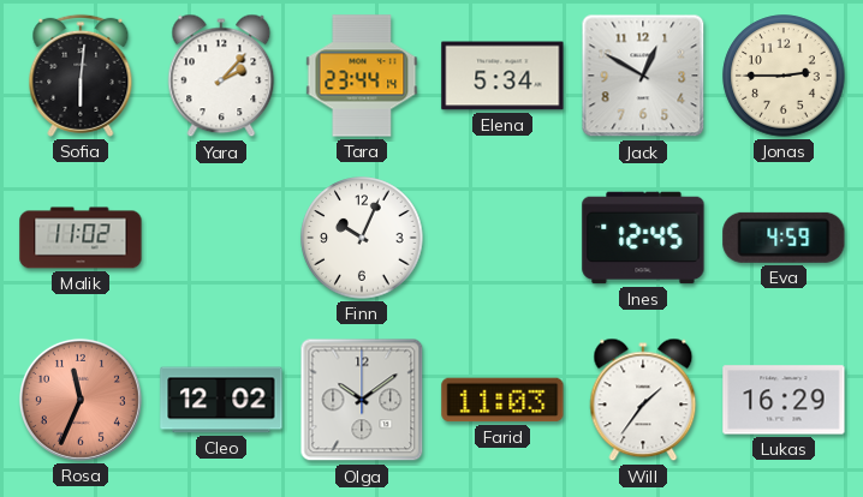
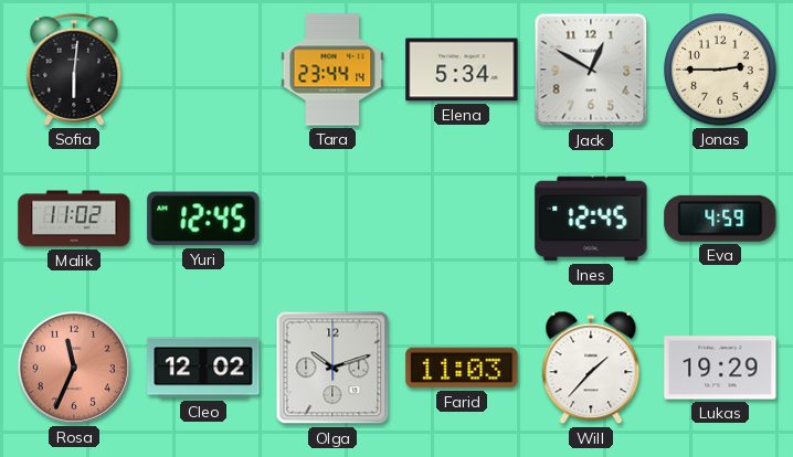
Yara: 2:07 -> none
Yuri: none -> 12:45
Finn: 10:04 -> none
Olga: 10:09 -> 10:12
Will: 1:36 -> 1:37
Lukas: 16:29 -> 19:29
